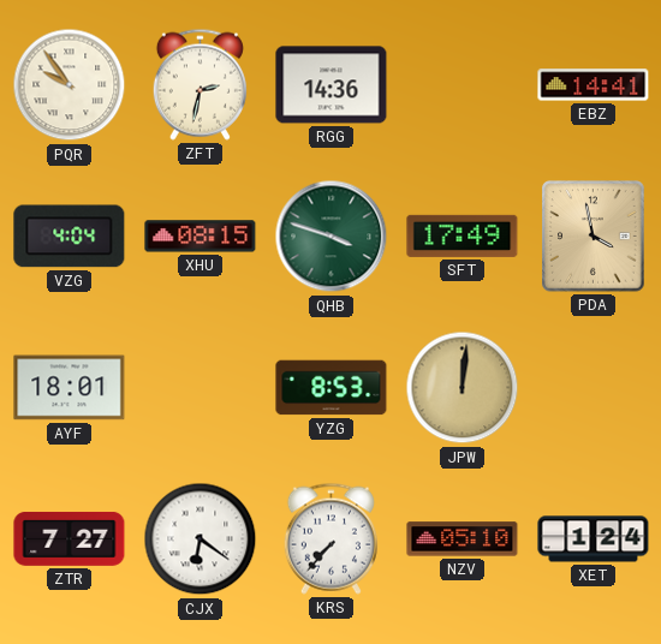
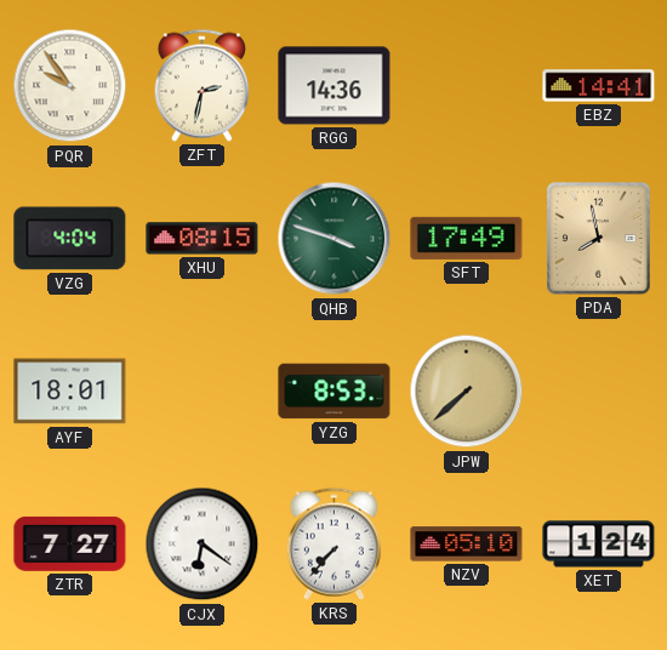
PDA: 3:58 -> 7:58
JPW: 12:01 -> 7:38
